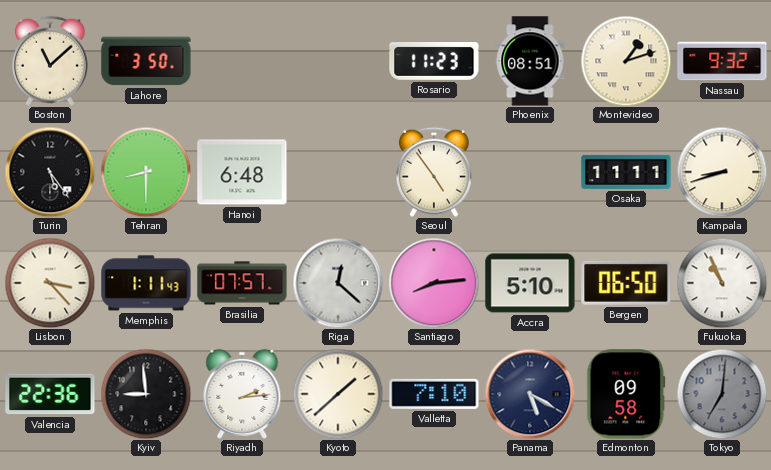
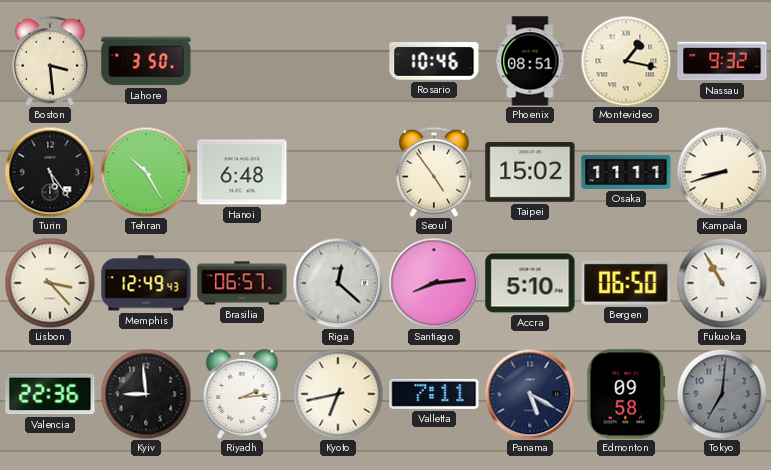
Boston: 11:08 -> 3:29
Rosario: 11:23 -> 10:46
Montevideo: 1:12 -> 1:17
Tehran: 8:30 -> 10:25
Taipei: none -> 15:02
Memphis: 1:11 -> 12:49
Brasilia: 07:57 -> 06:57
Fukuoka: 10:56 -> 10:55
Kyoto: 1:38 -> 6:43
Valletta: 7:10 -> 7:11
